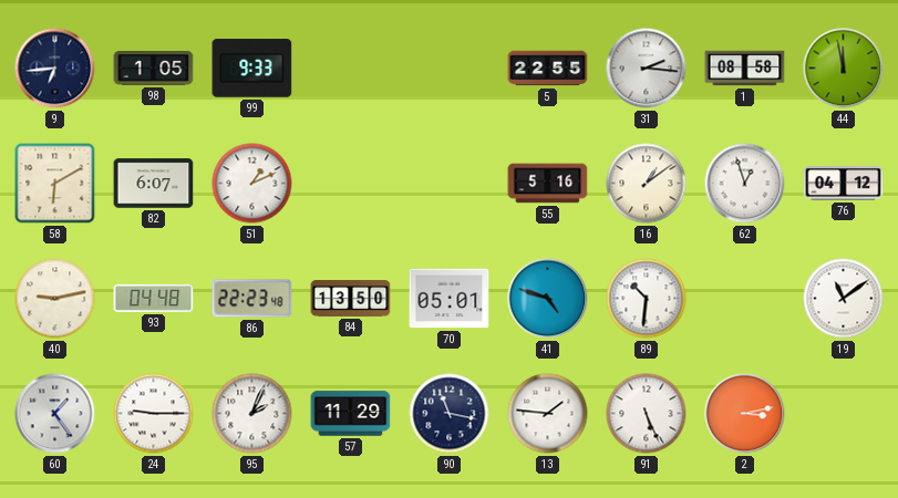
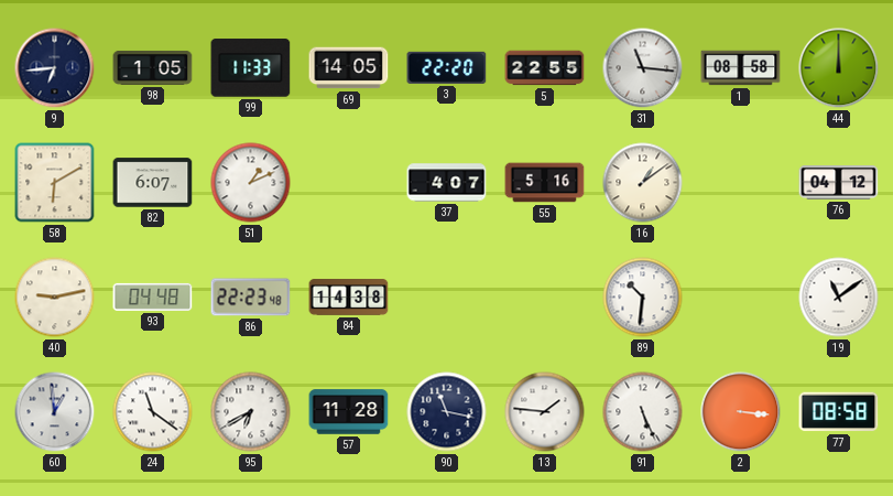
99: 9:33 -> 11:33
69: none -> 14:05
3: none -> 22:20
31: 2:16 -> 11:16
44: 11:58 -> 12:00
37: none -> 4:07
62: 12:57 -> none
84: 13:50 -> 14:38
70: 05:01 -> none
41: 4:48 -> none
60: 1:24 -> 12:59
24: 9:15 -> 11:21
95: 2:04 -> 6:40
57: 11:29 -> 11:28
2: 3:13 -> 3:16
77: none -> 08:58
